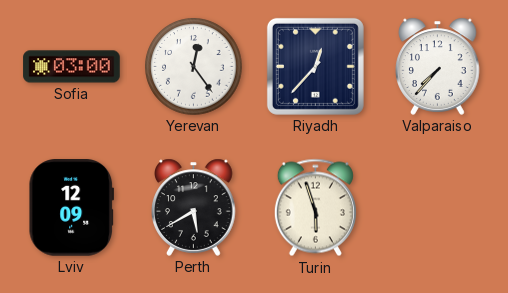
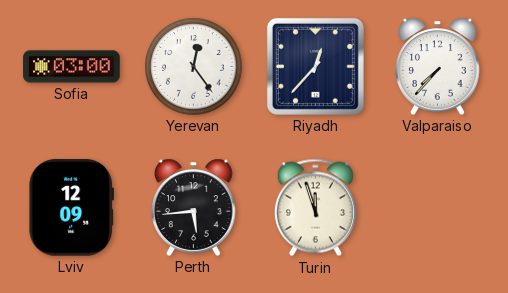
Perth: 5:40 -> 5:44
Turin: 5:57 -> 11:57
